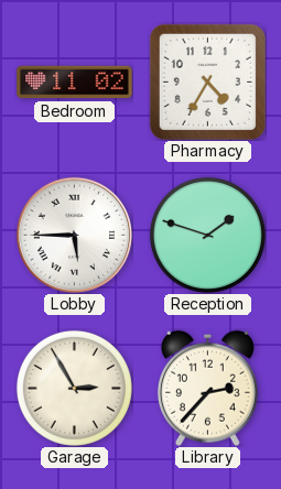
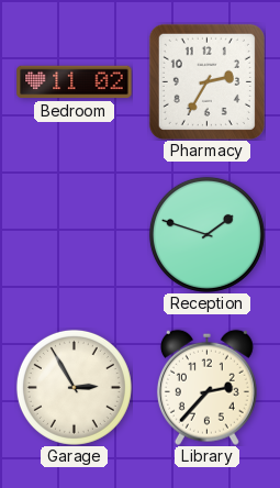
Pharmacy: 4:35 -> 2:35
Lobby: 5:45 -> none
